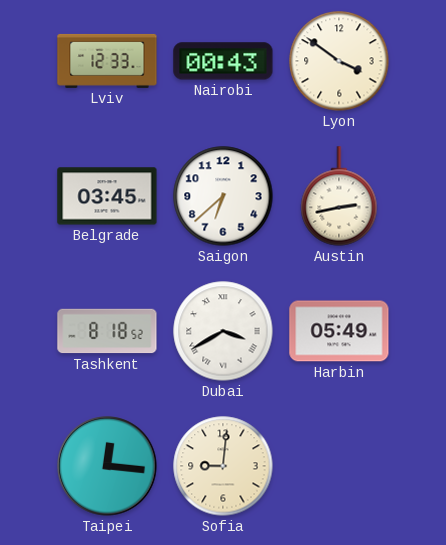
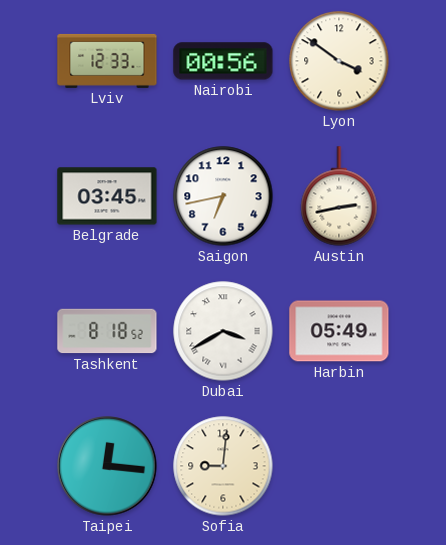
Nairobi: 00:43 -> 00:56
Saigon: 6:38 -> 6:43
